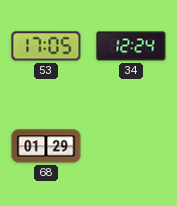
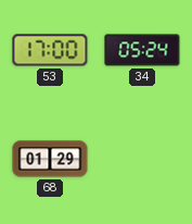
53: 17:05 -> 17:00
34: 12:24 -> 05:24
